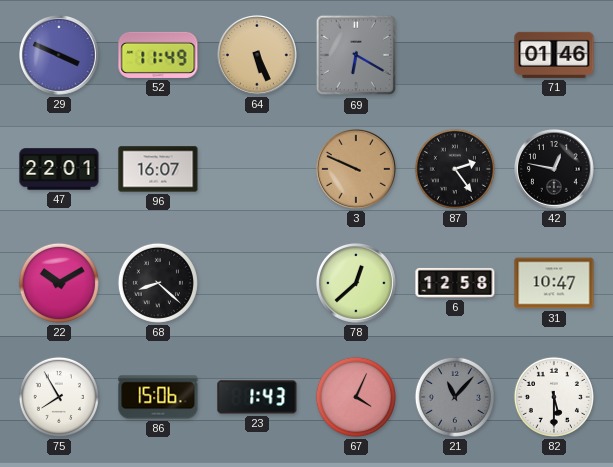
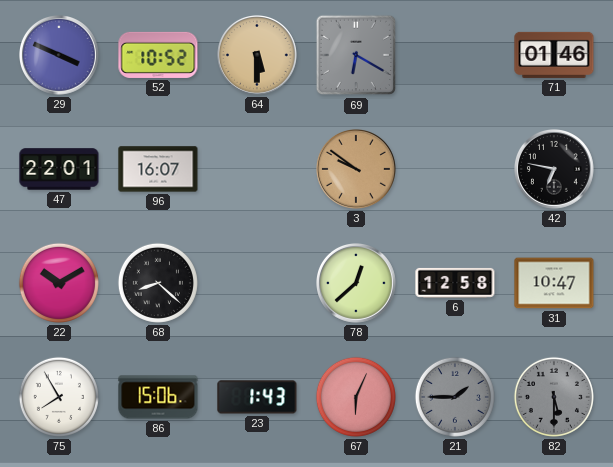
52: 11:49 -> 10:52
64: 5:26 -> 5:30
3: 9:49 -> 9:51
87: 2:24 -> none
42: 12:47 -> 6:47
67: 4:04 -> 6:04
21: 11:07 -> 1:45
82 dial: white -> grey
